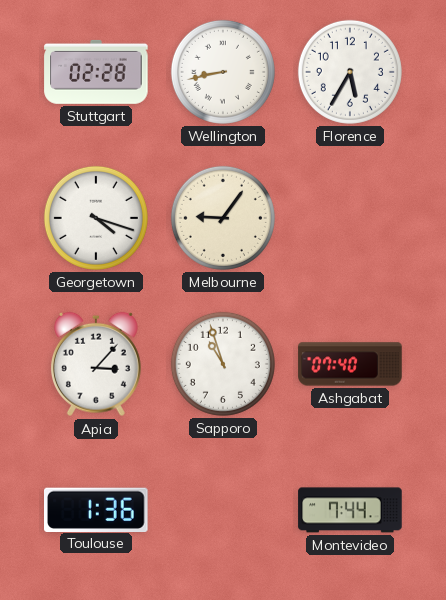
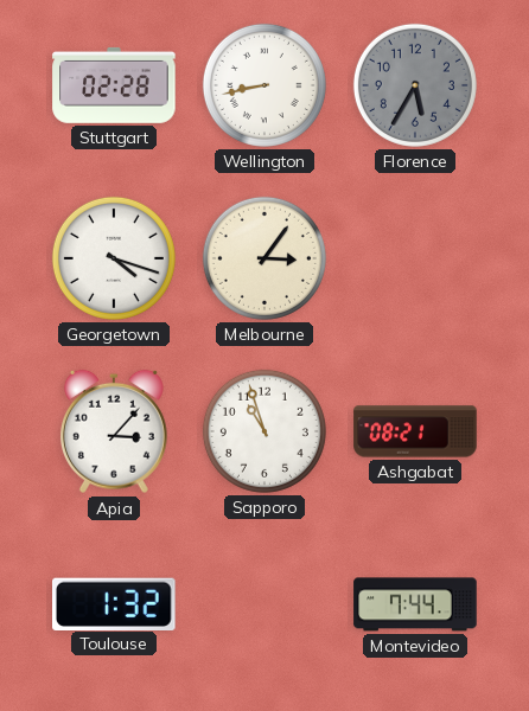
Florence dial: white -> grey
Melbourne: 9:06 -> 3:06
Ashgabat: 07:40 -> 08:21
Toulouse: 1:36 -> 1:32
